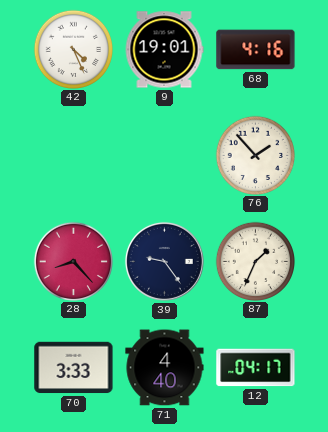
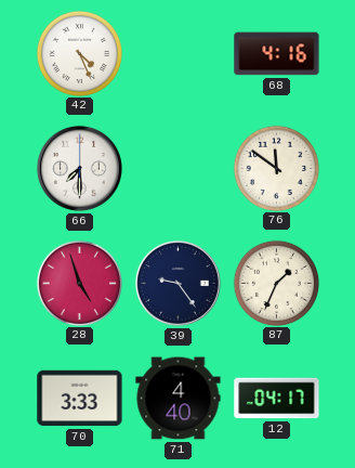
9: 19:01 -> none
66: none -> 7:30
76: 1:53 -> 11:51
28: 8:23 -> 4:57
